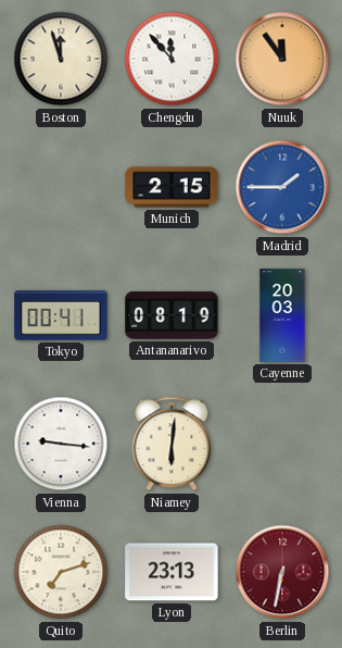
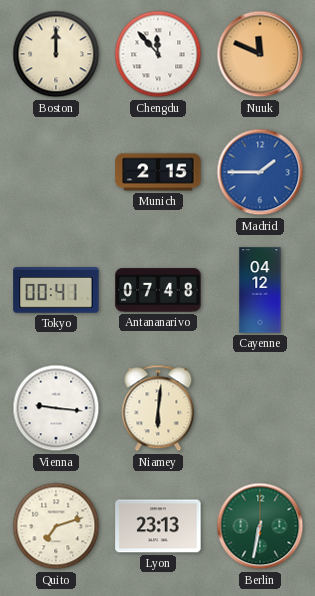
Boston: 11:57 -> 12:00
Nuuk: 11:54 -> 11:49
Antananarivo: 08:19 -> 07:48
Cayenne: 20:03 -> 04:12
Berlin dial: burgundy -> green
